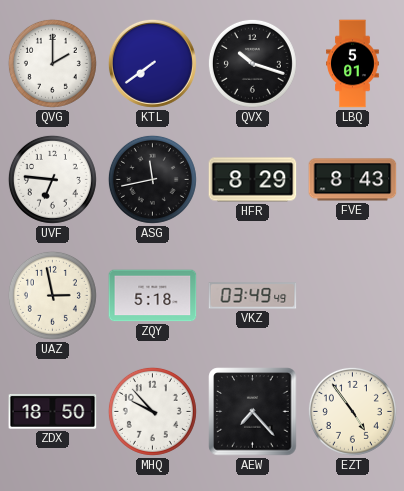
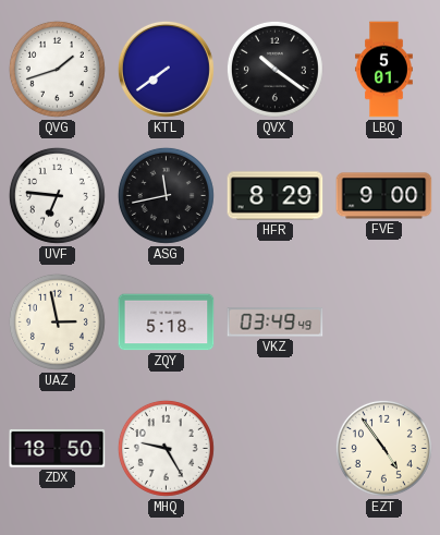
QVG: 2:00 -> 1:42
QVX: 10:18 -> 10:21
FVE: 8:43 -> 9:00
MHQ: 9:53 -> 9:25
AEW: 7:23 -> none
